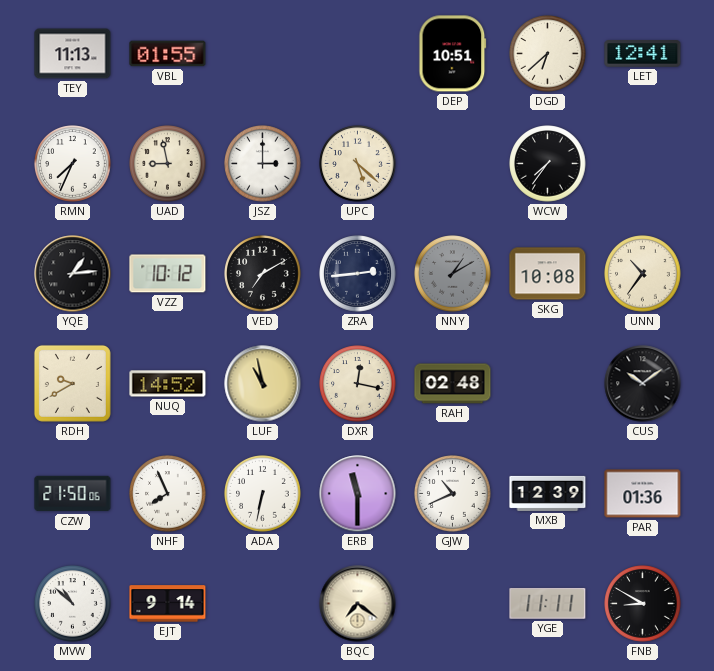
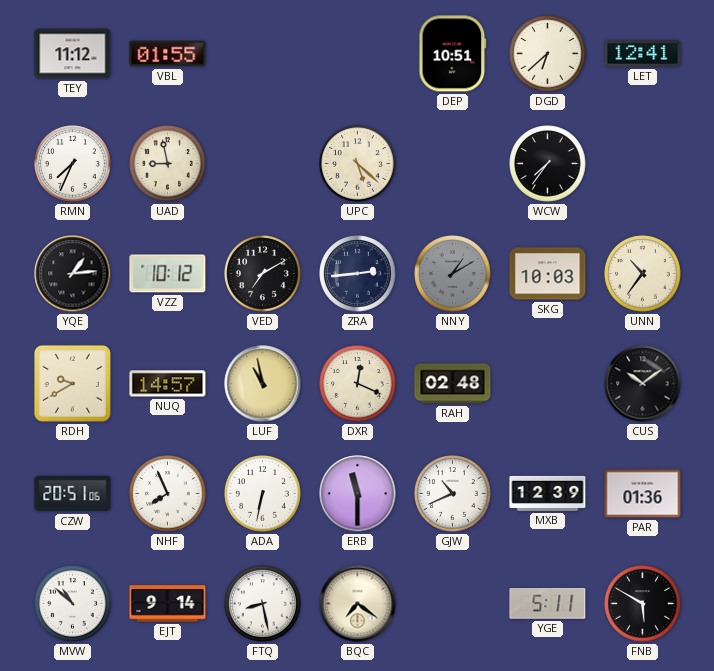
TEY: 11:13 -> 11:12
JSZ: 3:00 -> none
SKG: 10:08 -> 10:03
NUQ: 14:52 -> 14:57
DXR: 12:17 -> 12:19
CZW: 21:50 -> 20:51
FTQ: none -> 8:28
YGE: 11:11 -> 5:11
FNB: 8:50 -> 5:50
